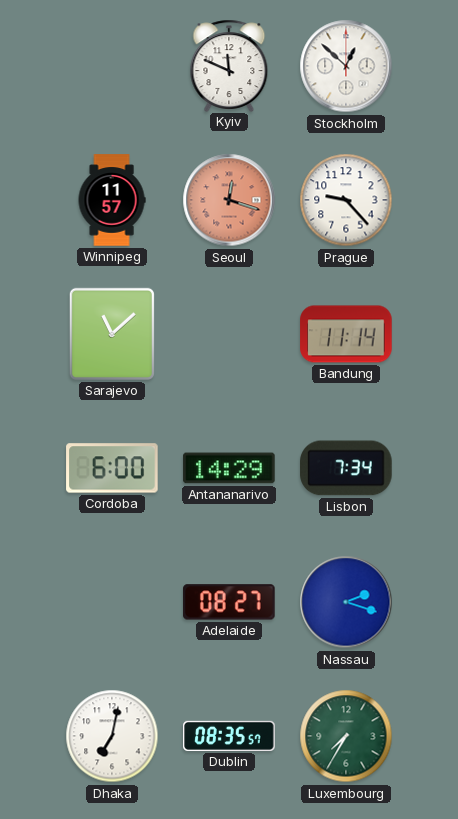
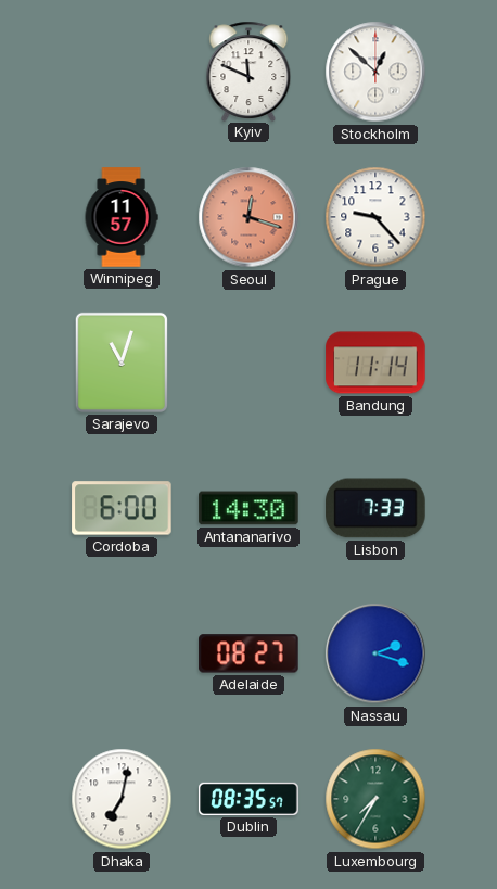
Sarajevo: 11:08 -> 11:03
Antananarivo: 14:29 -> 14:30
Lisbon: 7:34 -> 7:33
